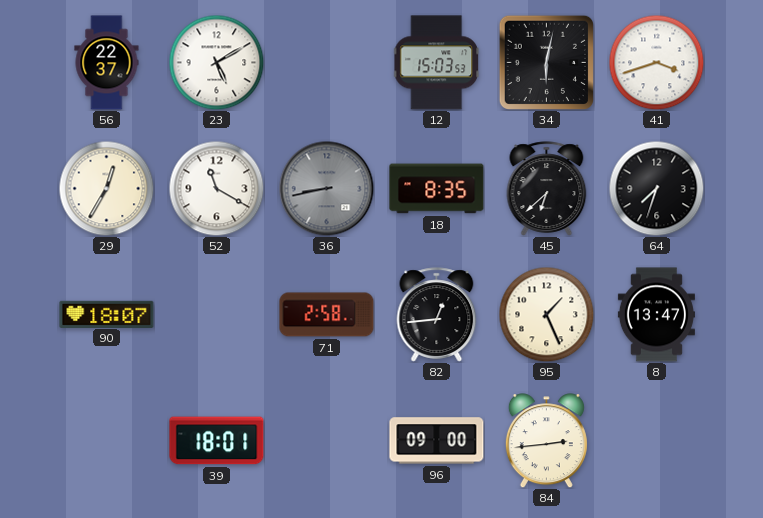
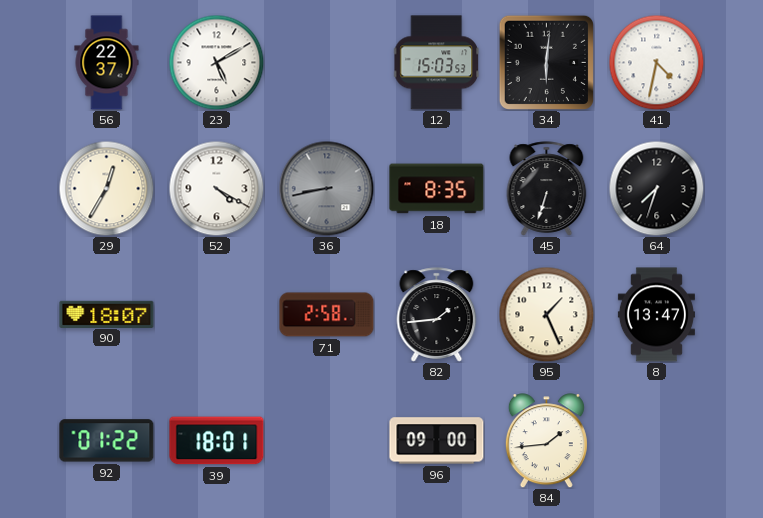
34: 6:02 -> 6:01
41: 3:42 -> 4:32
52: 11:20 -> 4:20
45: 6:38 -> 6:33
82: 12:44 -> 1:44
92: none -> 01:22
84: 2:44 -> 1:44
